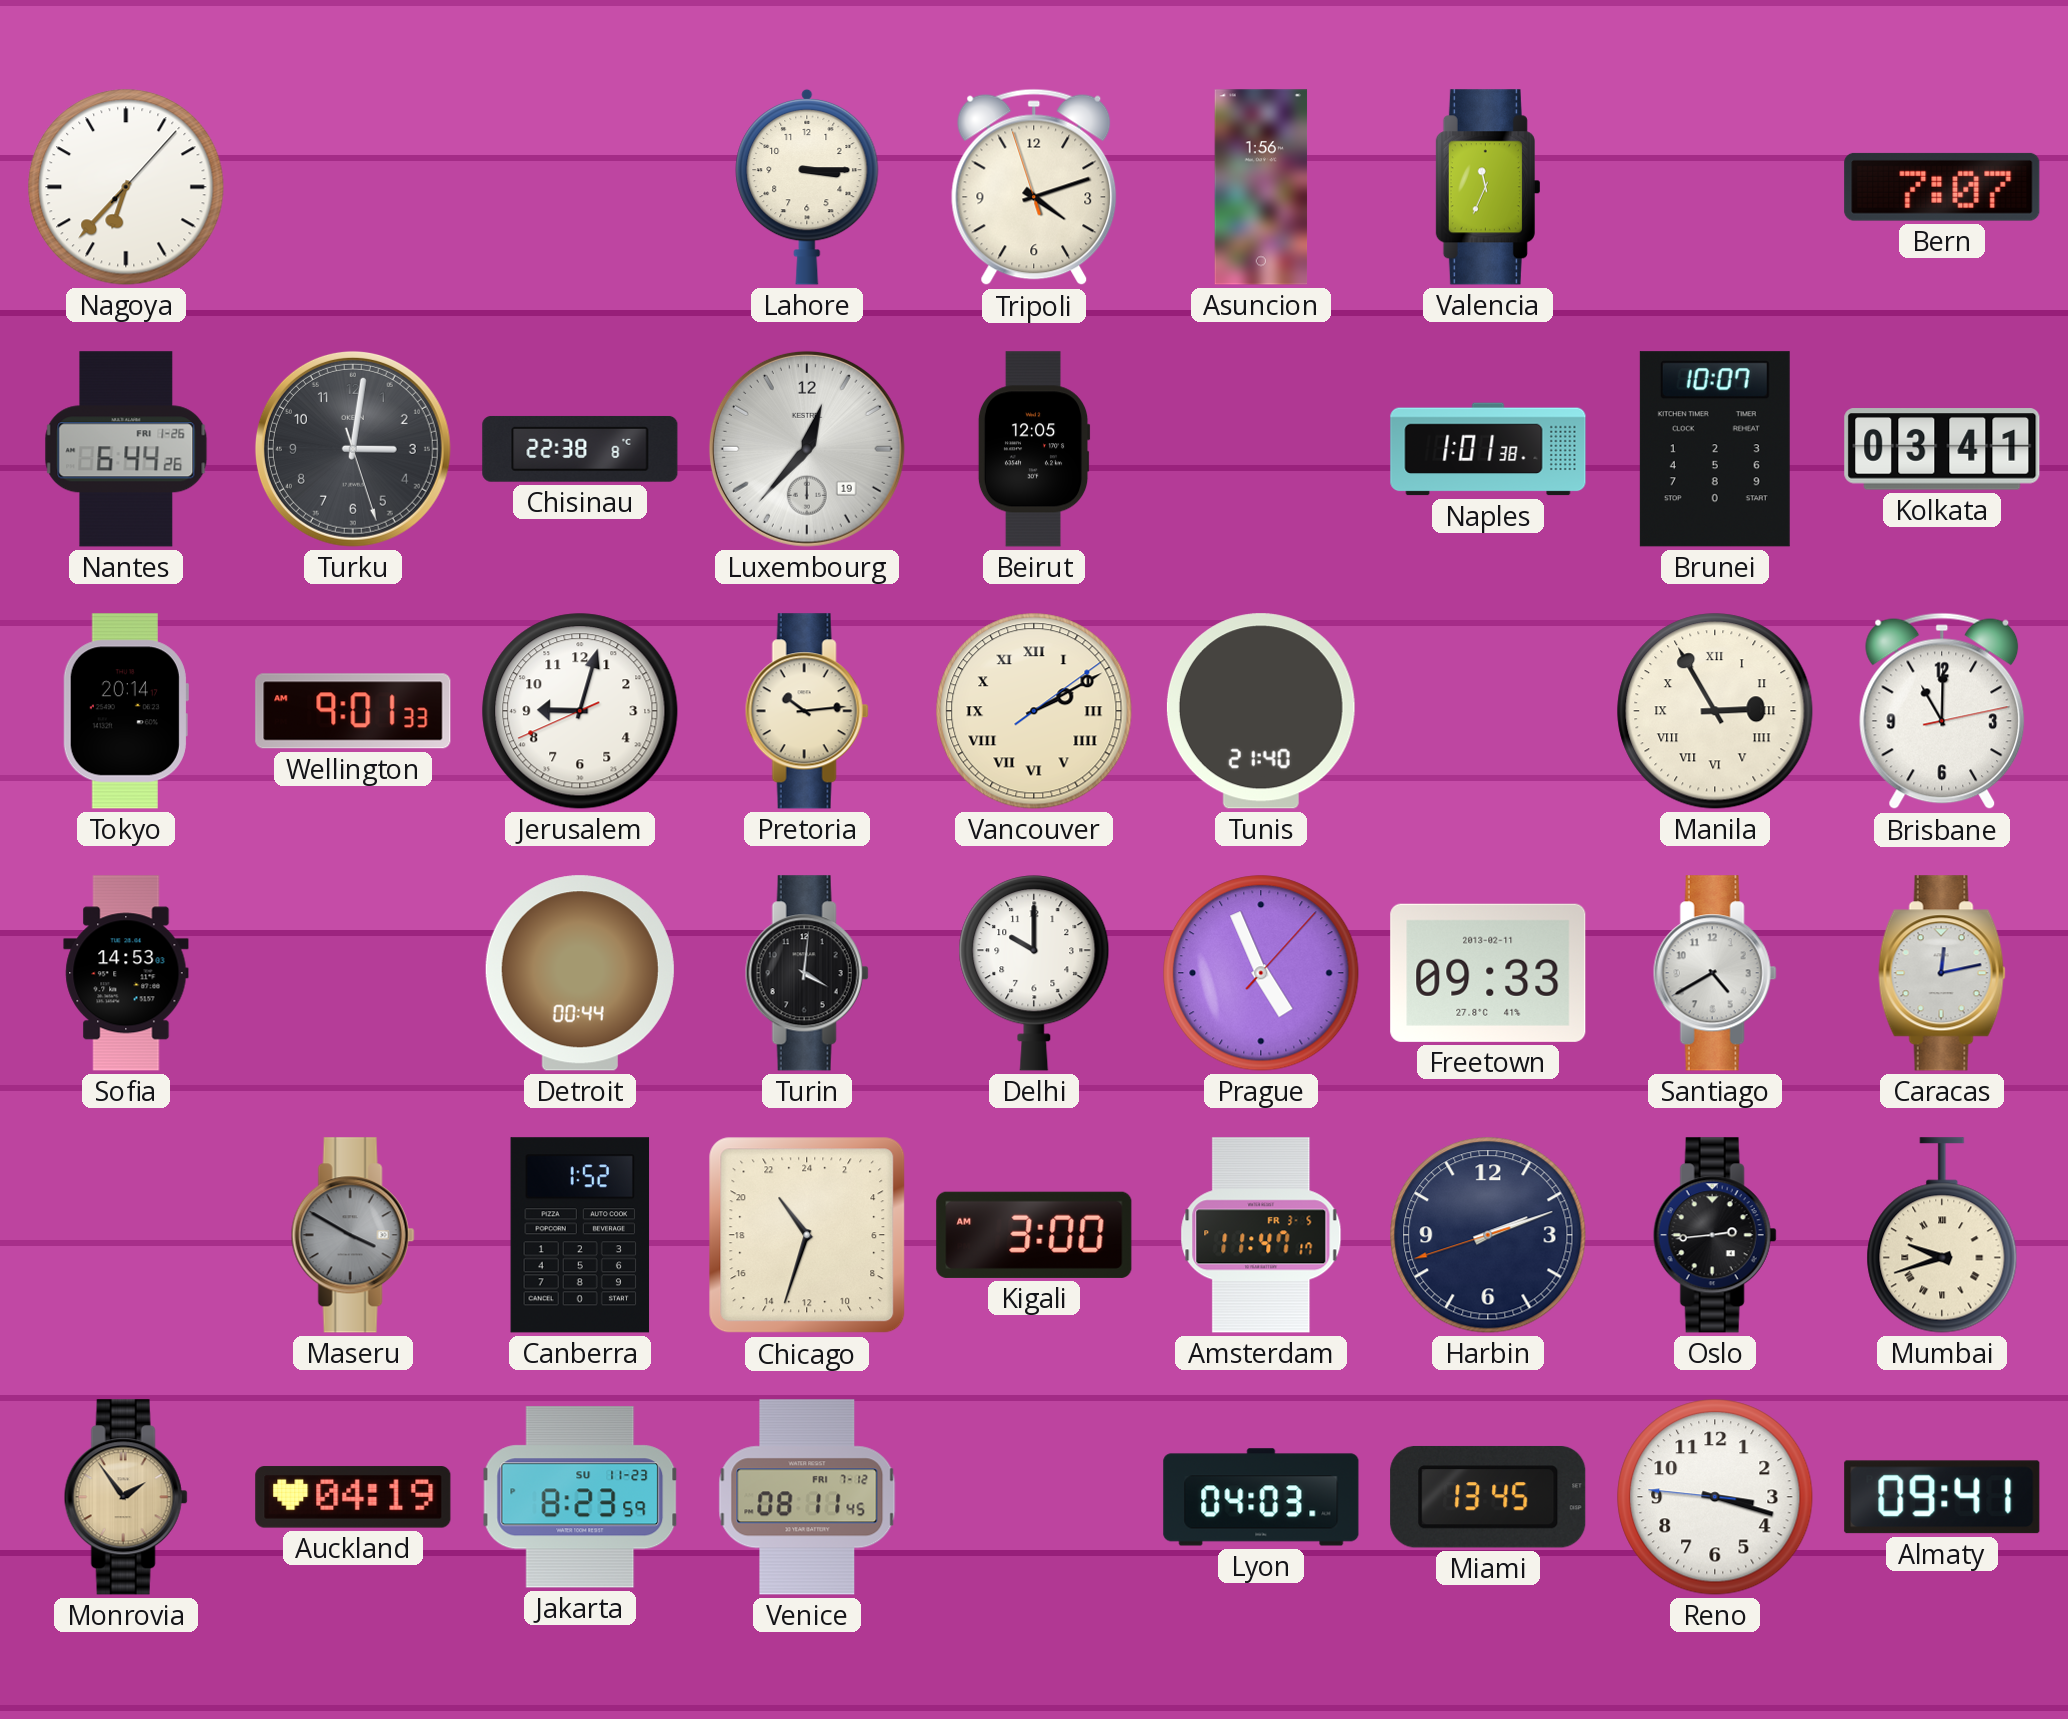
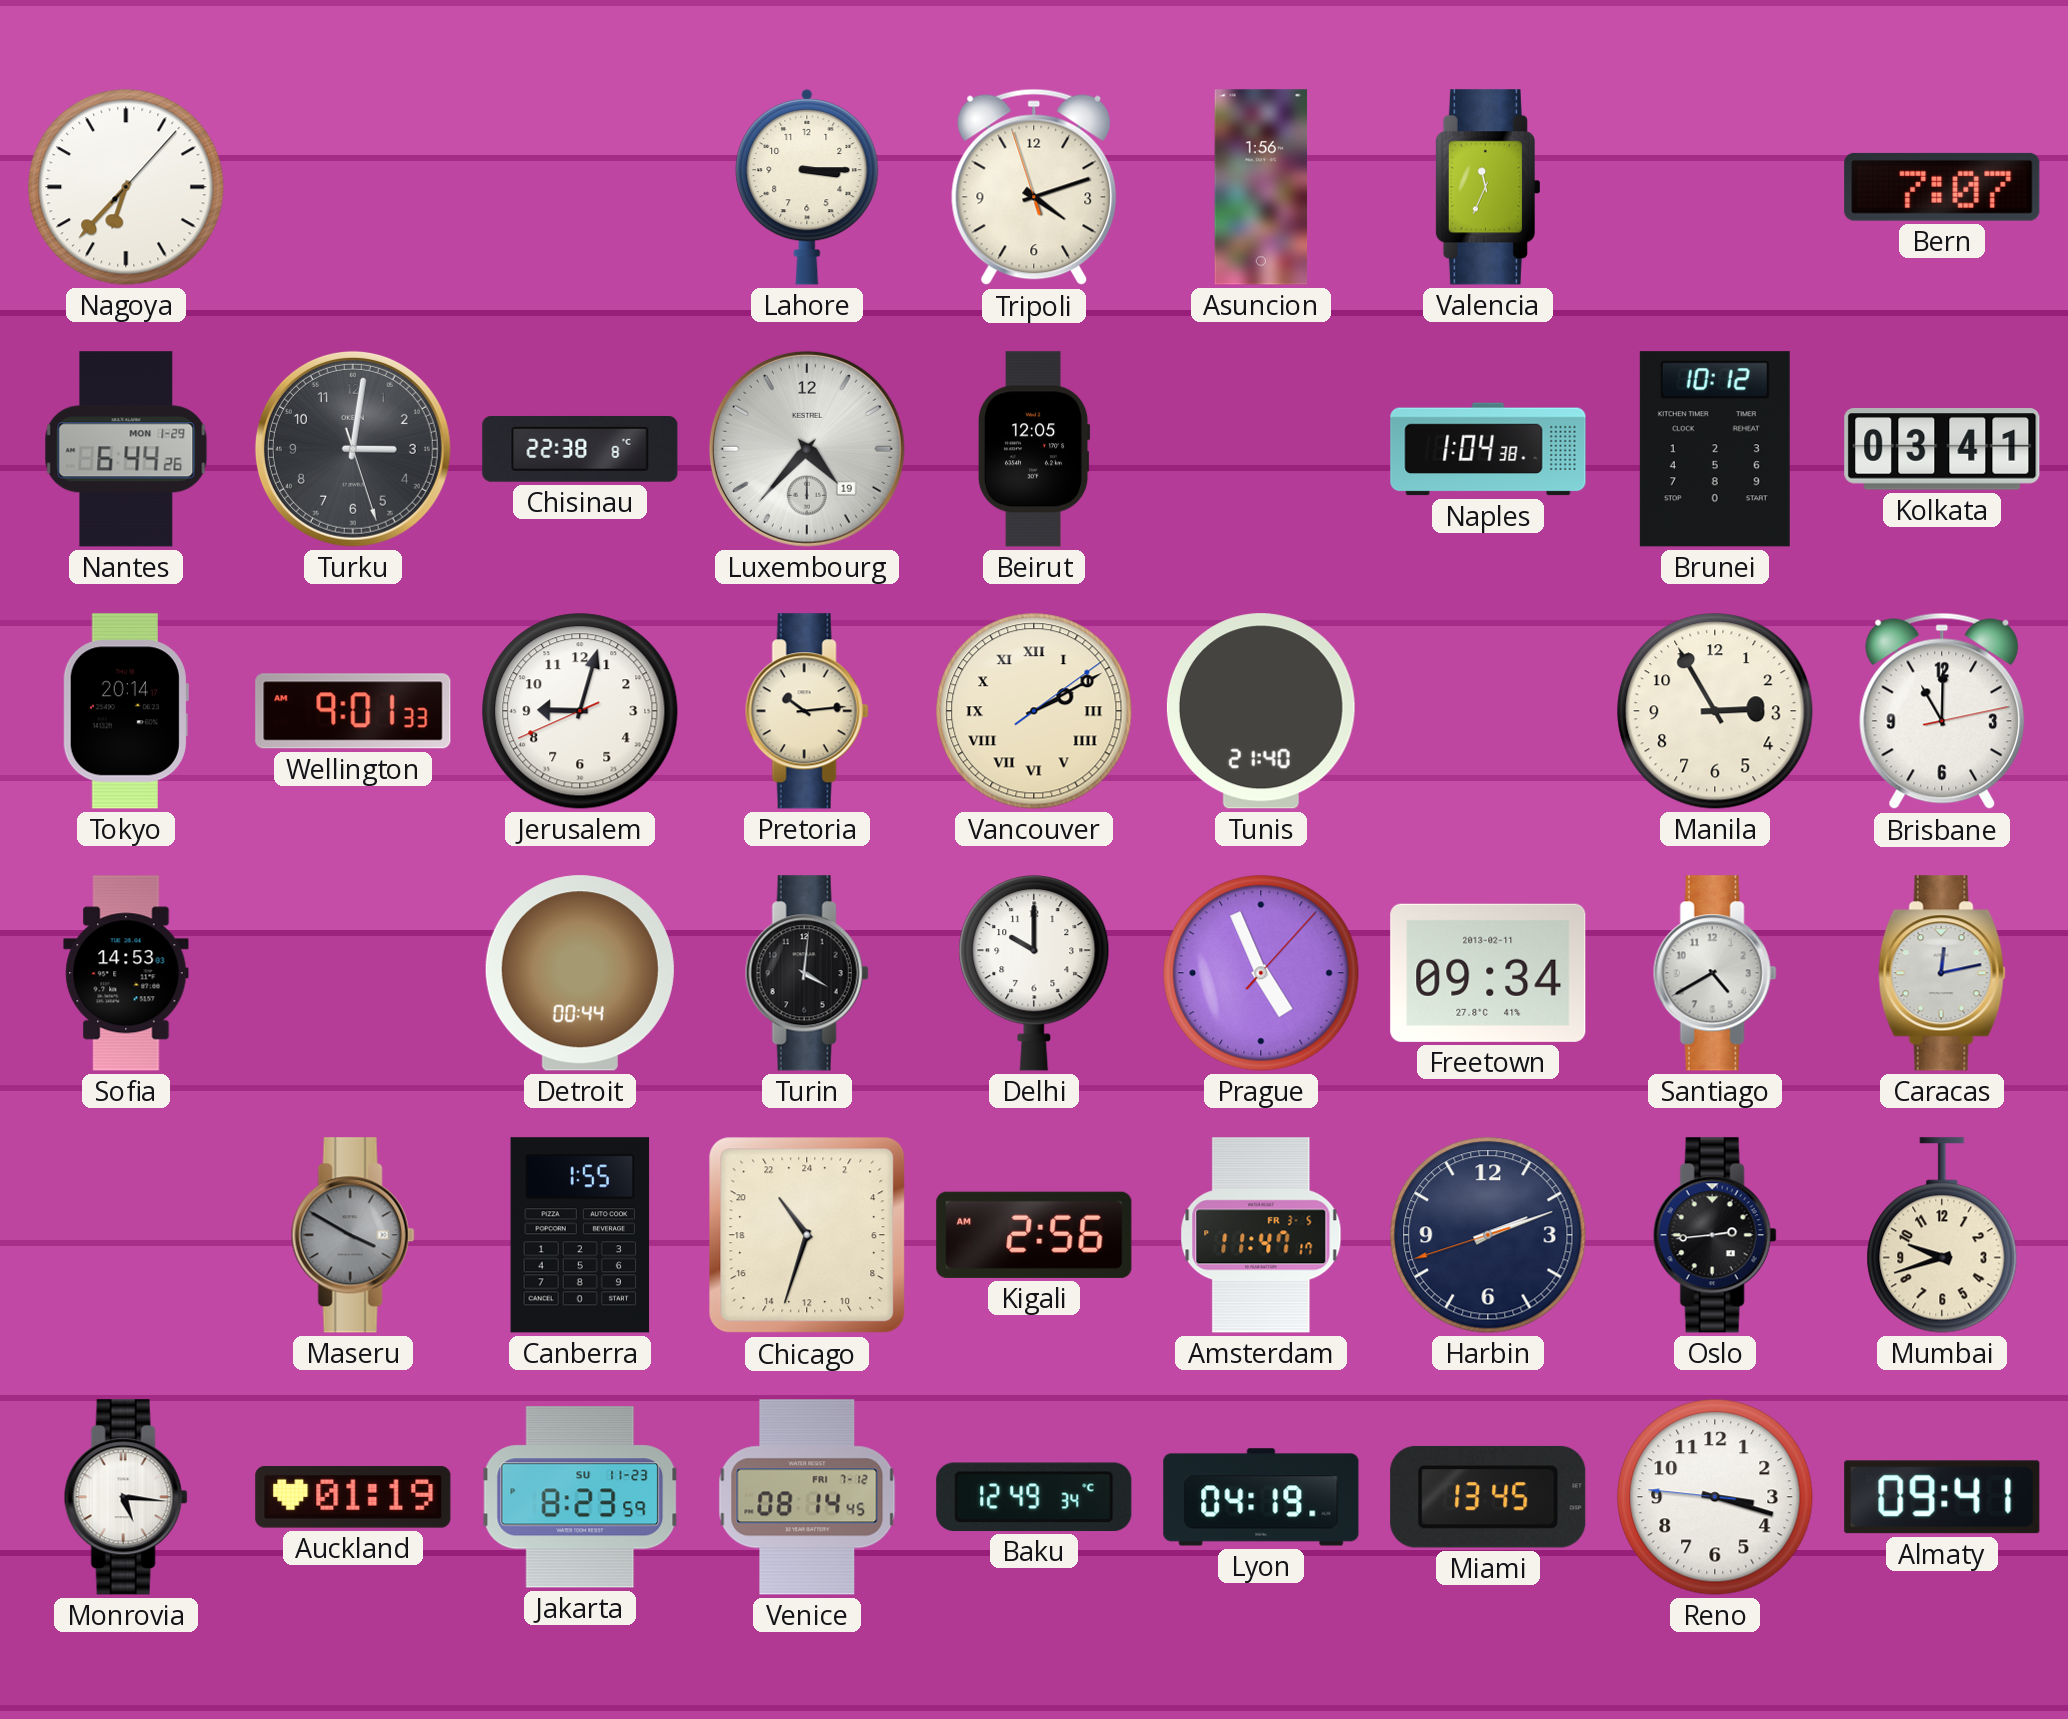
Nantes date: FRI 1-26 -> MON 1-29
Luxembourg: 12:37 -> 4:37
Naples: 1:01 -> 1:04
Brunei: 10:07 -> 10:12
Manila numerals: Roman -> Arabic
Freetown: 09:33 -> 09:34
Canberra: 1:52 -> 1:55
Kigali: 3:00 -> 2:56
Mumbai numerals: Roman -> Arabic
Monrovia: 1:54 -> 5:16
Monrovia dial: champagne -> white
Auckland: 04:19 -> 01:19
Venice: 08:11 -> 08:14
Baku: none -> 12:49
Lyon: 04:03 -> 04:19
